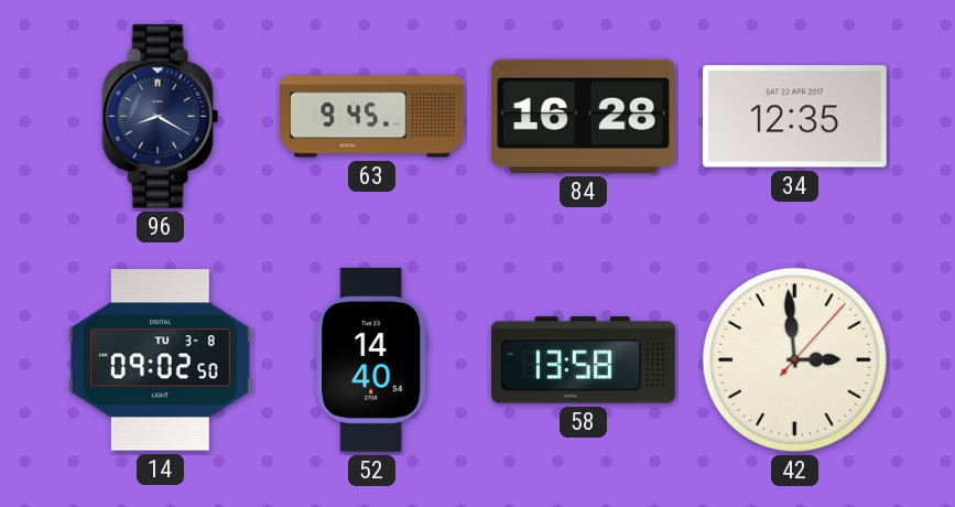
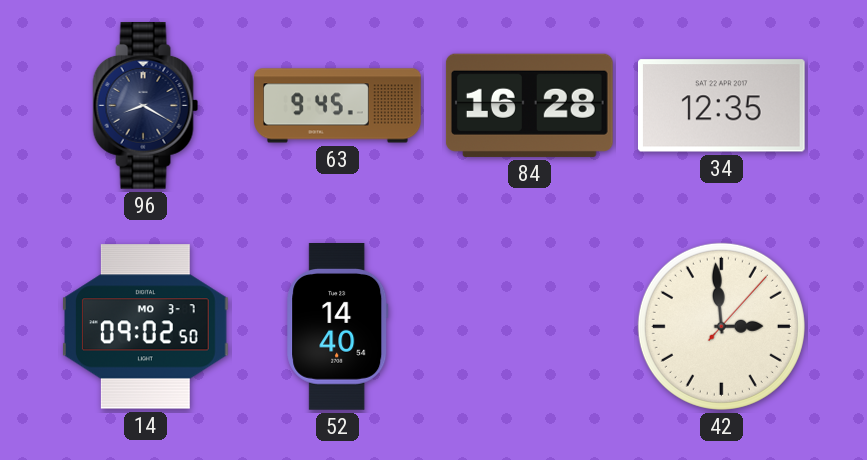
14 date: TU 3-8 -> MO 3-7
58: 13:58 -> none
